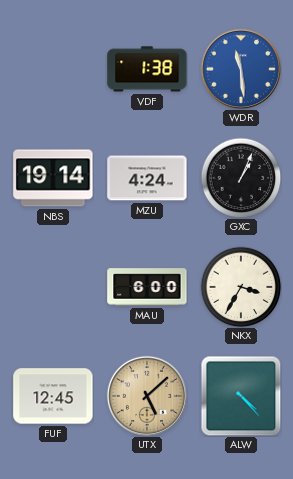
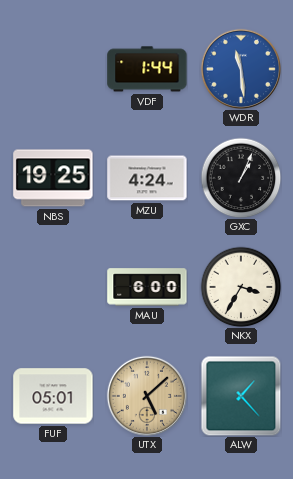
VDF: 1:38 -> 1:44
NBS: 19:14 -> 19:25
FUF: 12:45 -> 05:01
ALW: 4:23 -> 1:23
